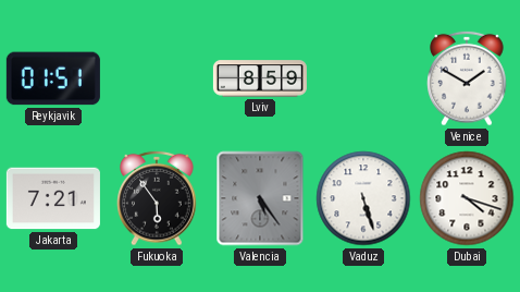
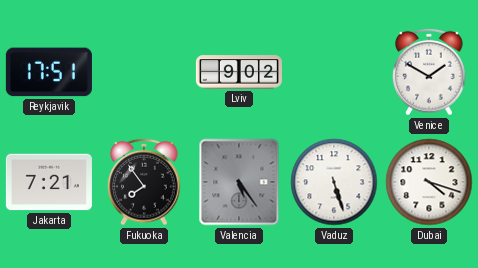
Reykjavik: 01:51 -> 17:51
Lviv: 8:59 -> 9:02
Fukuoka: 5:54 -> 7:54
